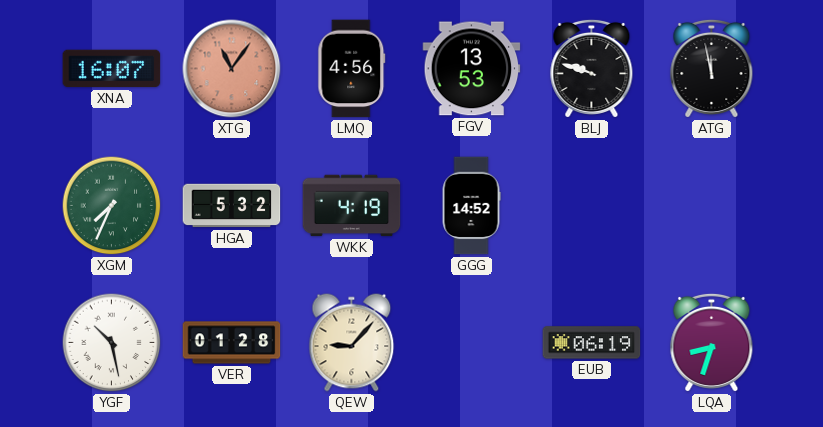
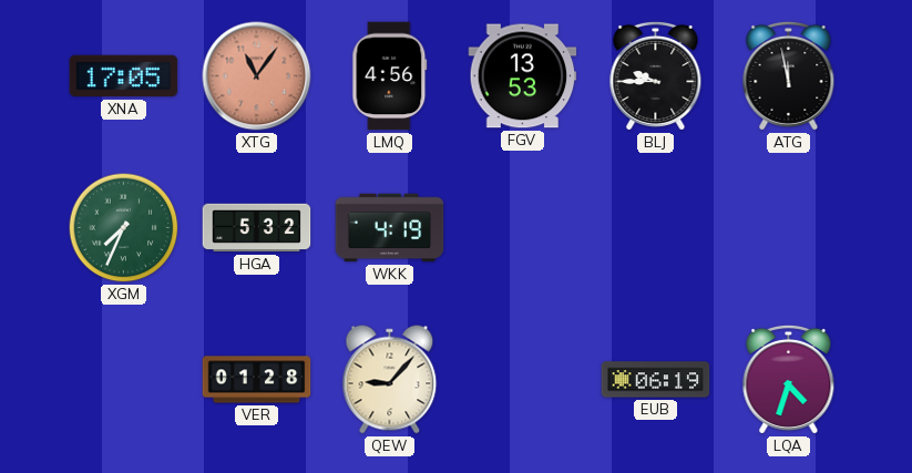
XNA: 16:07 -> 17:05
BLJ: 9:48 -> 9:45
GGG: 14:52 -> none
YGF: 10:28 -> none
LQA: 8:33 -> 4:33
